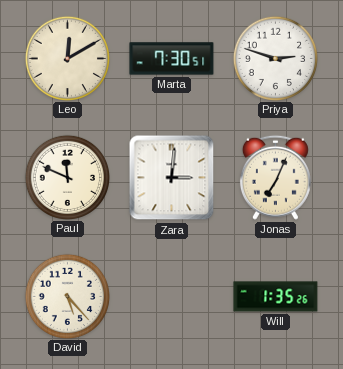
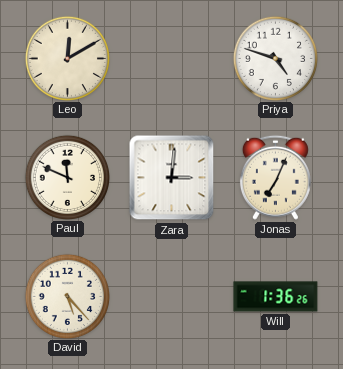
Marta: 7:30 -> none
Priya: 2:48 -> 4:48
Will: 1:35 -> 1:36
